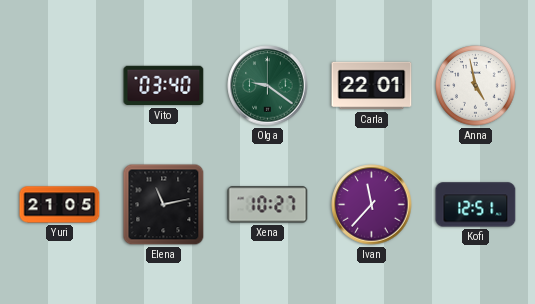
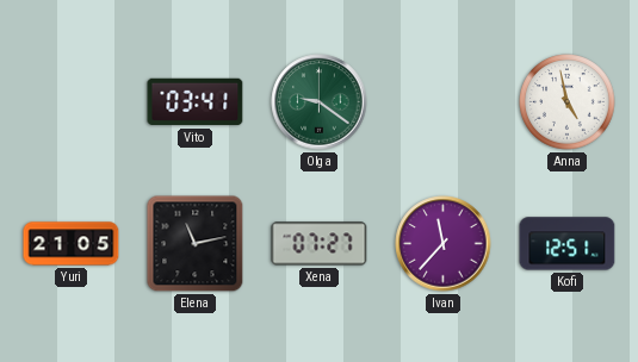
Vito: 03:40 -> 03:41
Carla: 22:01 -> none
Xena: 10:27 -> 07:27
